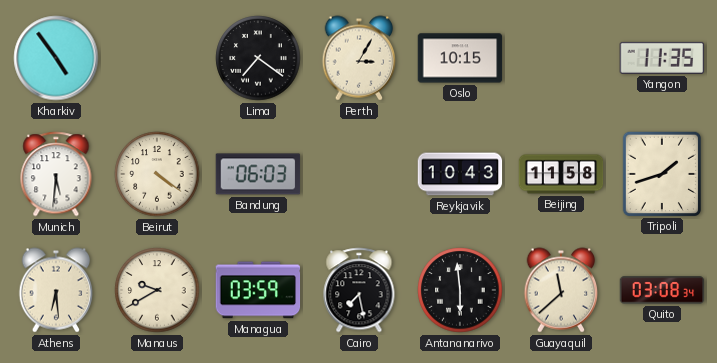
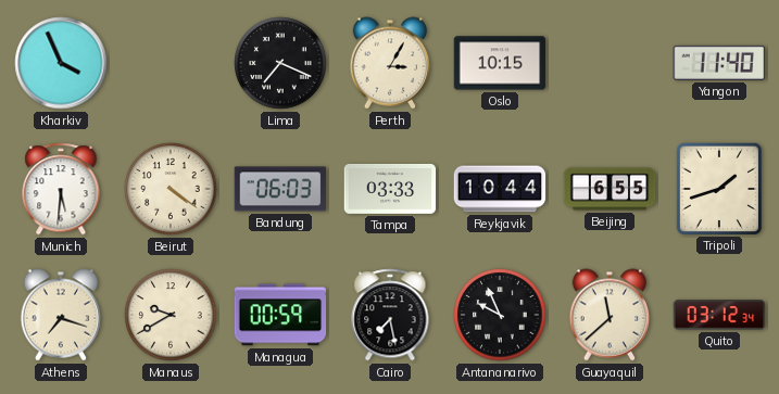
Kharkiv: 4:54 -> 3:56
Lima: 7:21 -> 7:19
Yangon: 11:35 -> 11:40
Tampa: none -> 03:33
Reykjavik: 10:43 -> 10:44
Beijing: 11:58 -> 6:55
Athens: 6:29 -> 7:18
Managua: 03:59 -> 00:59
Antananarivo: 5:59 -> 9:56
Quito: 03:08 -> 03:12
